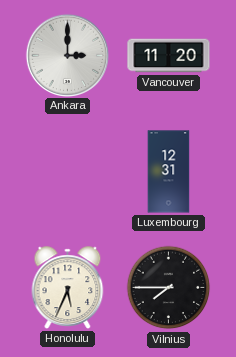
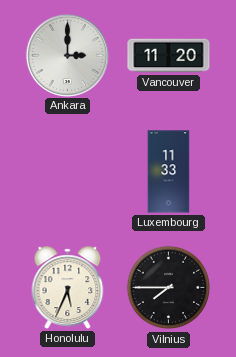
Luxembourg: 12:31 -> 11:33
